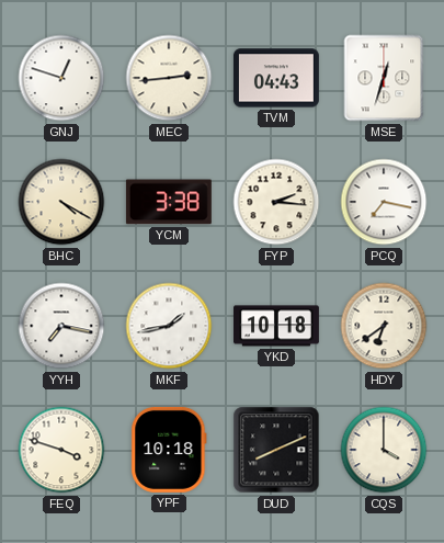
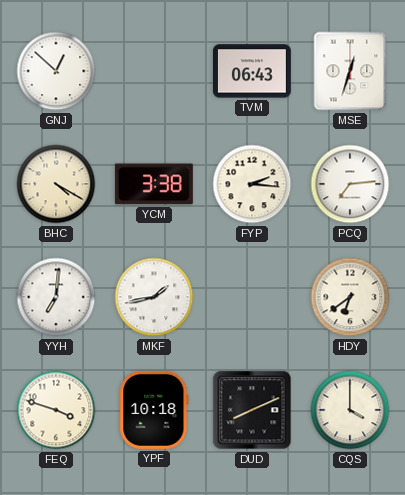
GNJ: 12:48 -> 12:52
MEC: 2:44 -> none
TVM: 04:43 -> 06:43
PCQ: 7:17 -> 7:14
YYH: 7:17 -> 7:01
YKD: 10:18 -> none
